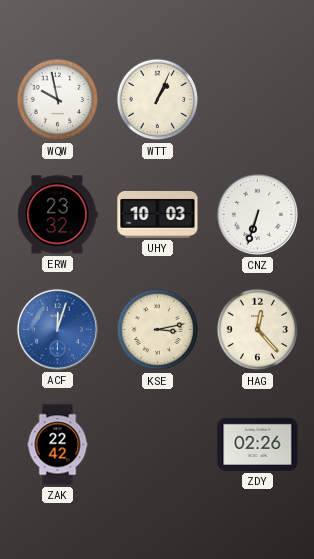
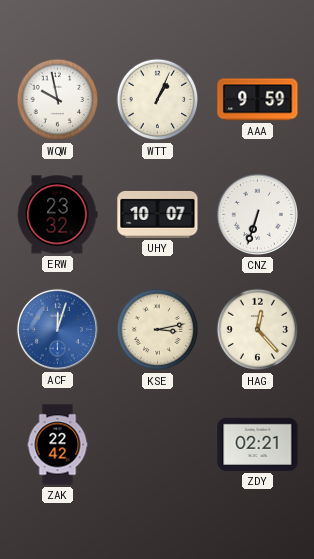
AAA: none -> 9:59
UHY: 10:03 -> 10:07
ZDY: 02:26 -> 02:21
